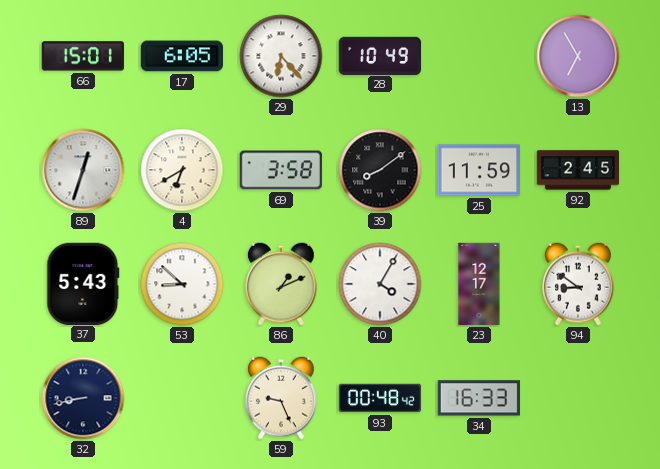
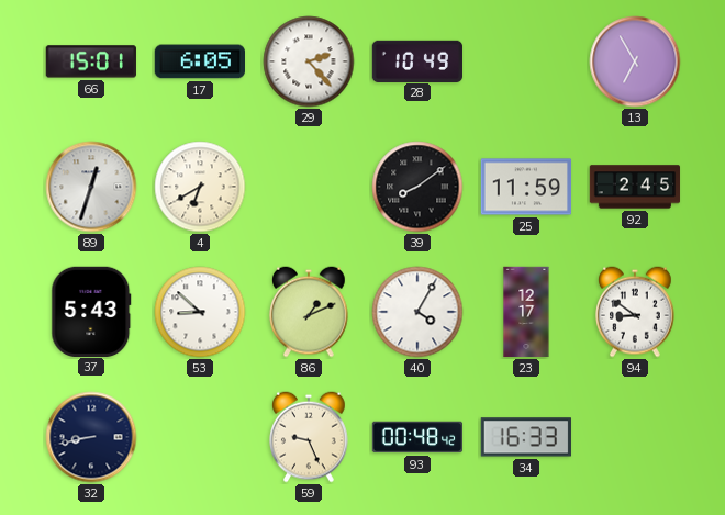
29: 6:23 -> 2:23
69: 3:58 -> none
